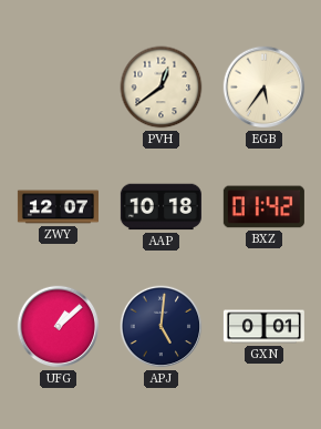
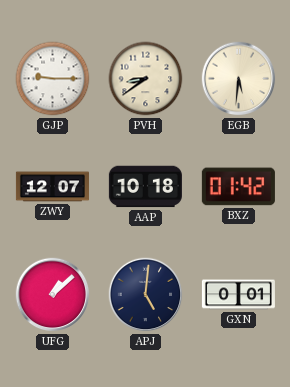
GJP: none -> 9:15
PVH: 12:39 -> 8:39
EGB: 5:36 -> 5:31
